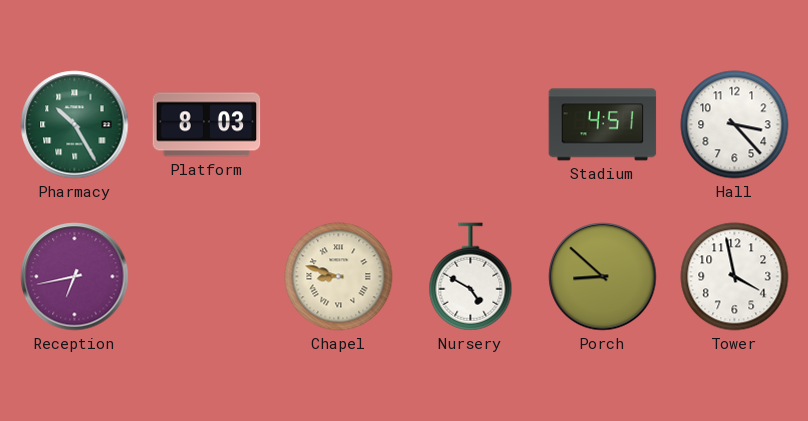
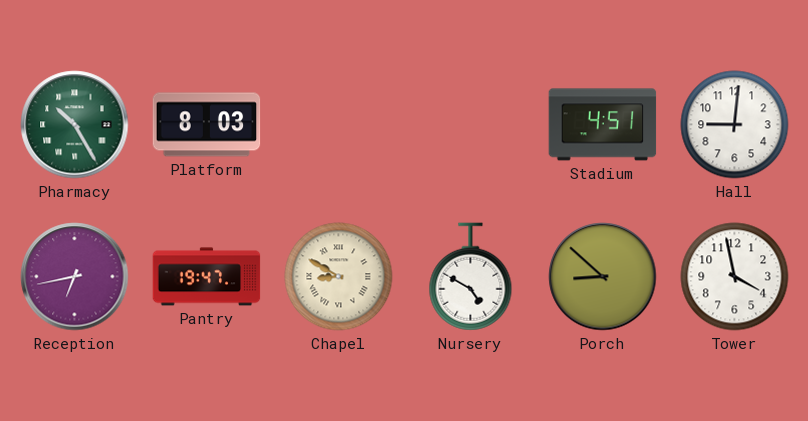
Hall: 3:23 -> 9:01
Pantry: none -> 19:47
Chapel: 8:48 -> 8:50
